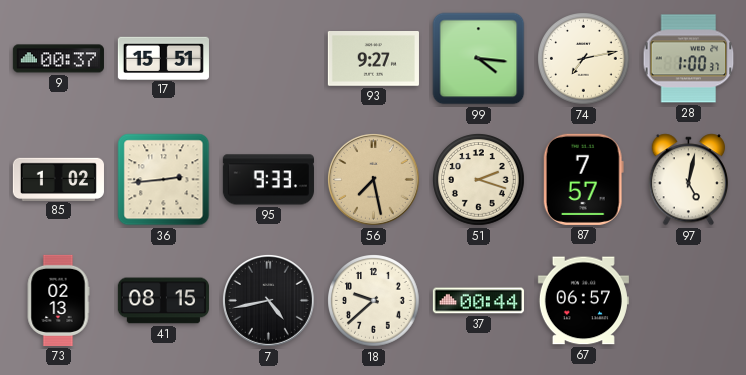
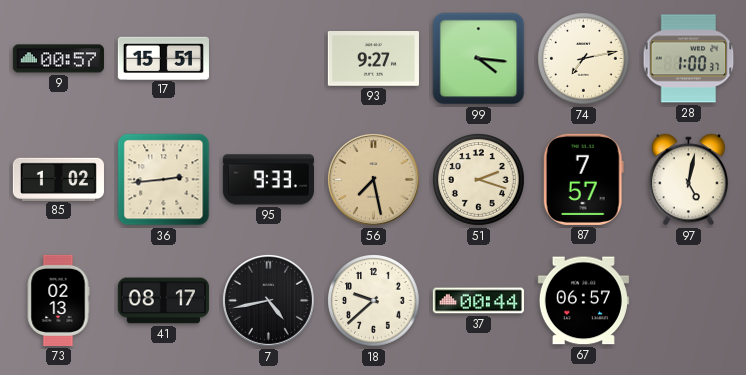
9: 00:37 -> 00:57
41: 08:15 -> 08:17
